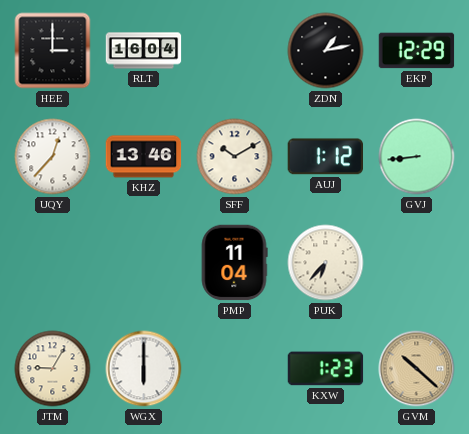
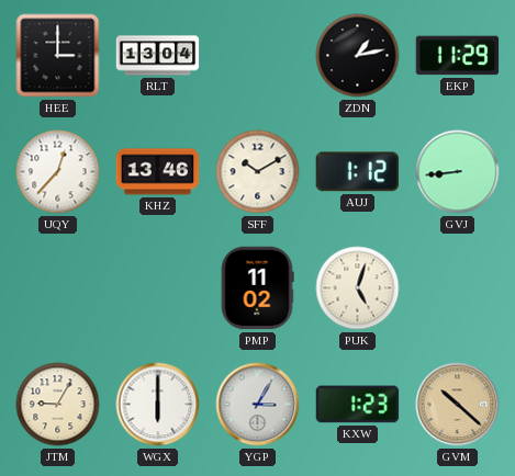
RLT: 16:04 -> 13:04
EKP: 12:29 -> 11:29
PMP: 11:04 -> 11:02
PUK: 6:37 -> 5:03
YGP: none -> 3:05
